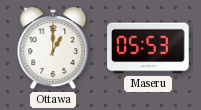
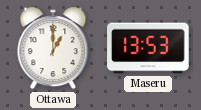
Maseru: 05:53 -> 13:53
